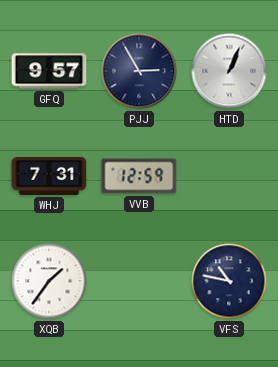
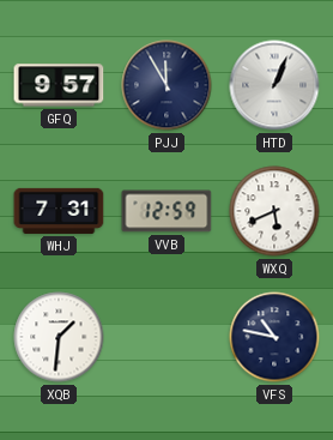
PJJ: 2:55 -> 11:55
WXQ: none -> 5:41
XQB: 1:36 -> 1:31
